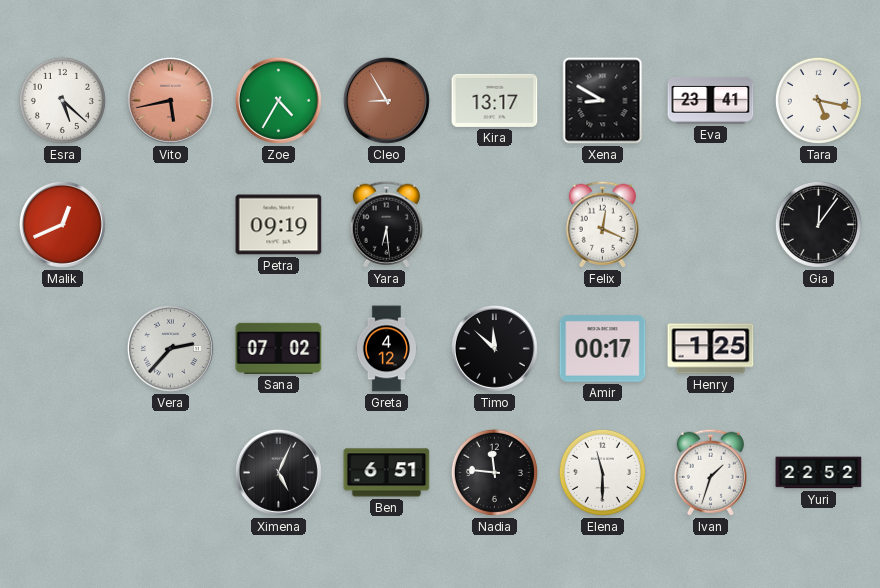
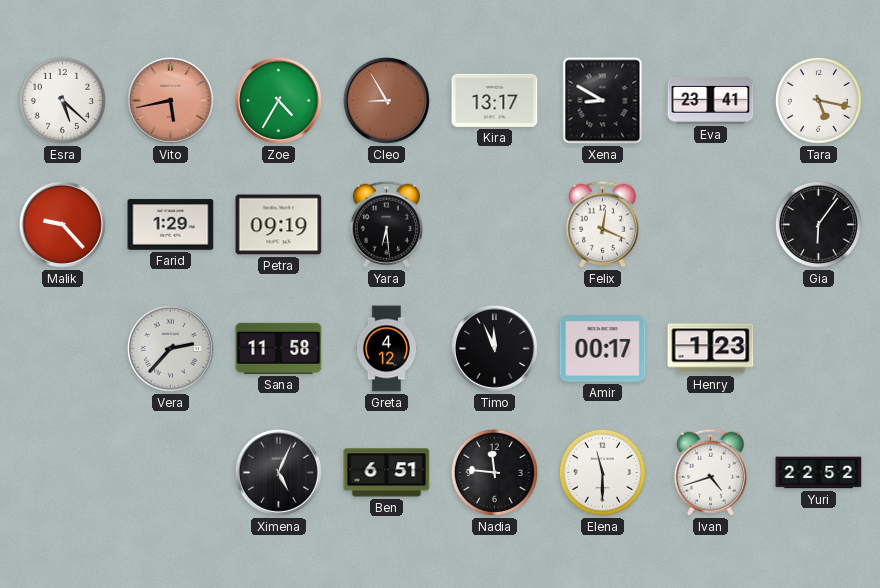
Malik: 12:41 -> 9:23
Farid: none -> 1:29
Gia: 12:06 -> 6:06
Sana: 07:02 -> 11:58
Timo: 11:52 -> 11:56
Henry: 1:25 -> 1:23
Ivan: 1:33 -> 4:42
